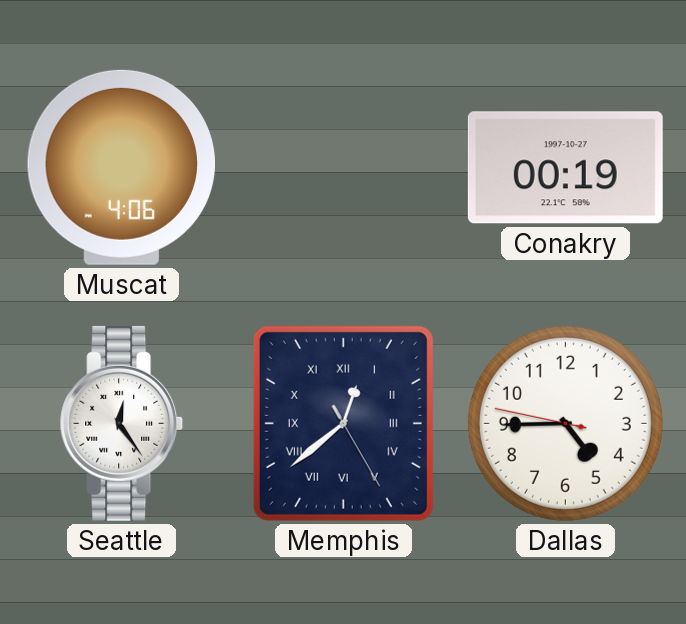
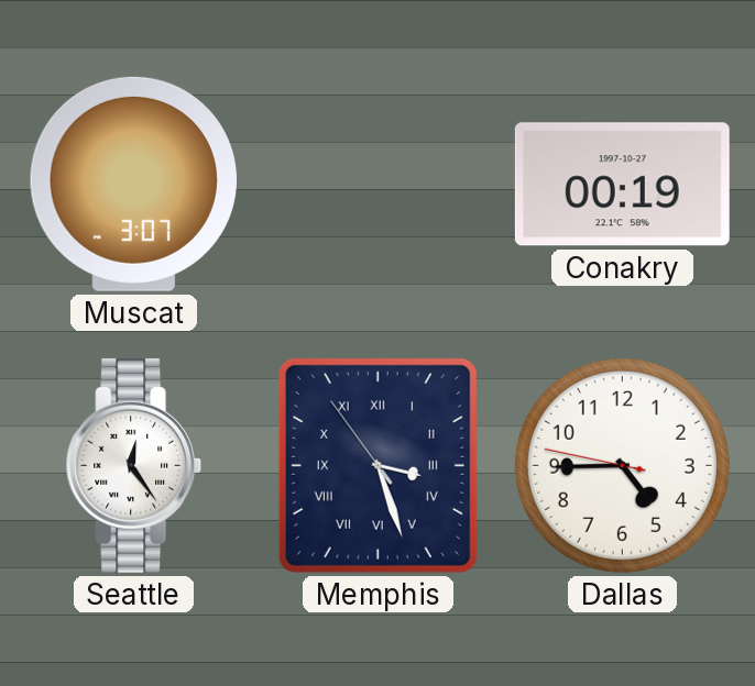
Muscat: 4:06 -> 3:07
Memphis: 12:38 -> 3:26
